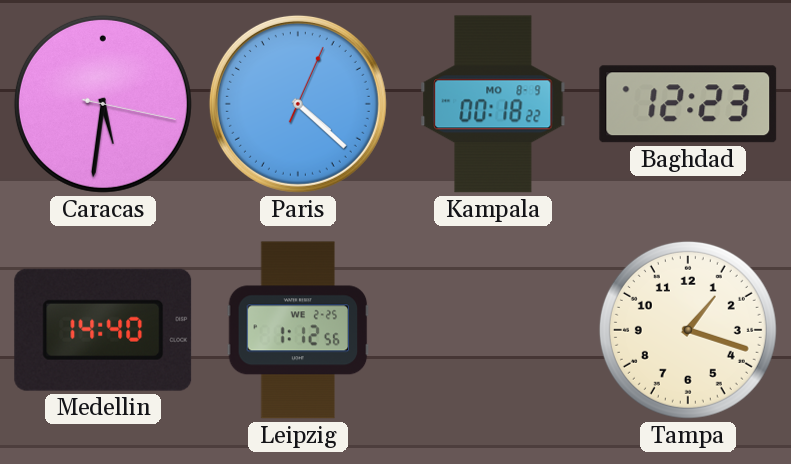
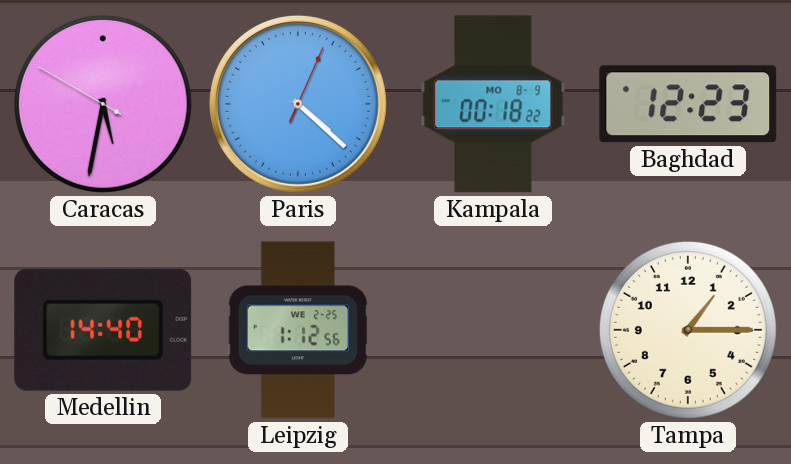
Caracas: 5:31:17 -> 5:31:50
Tampa: 1:18 -> 1:15
